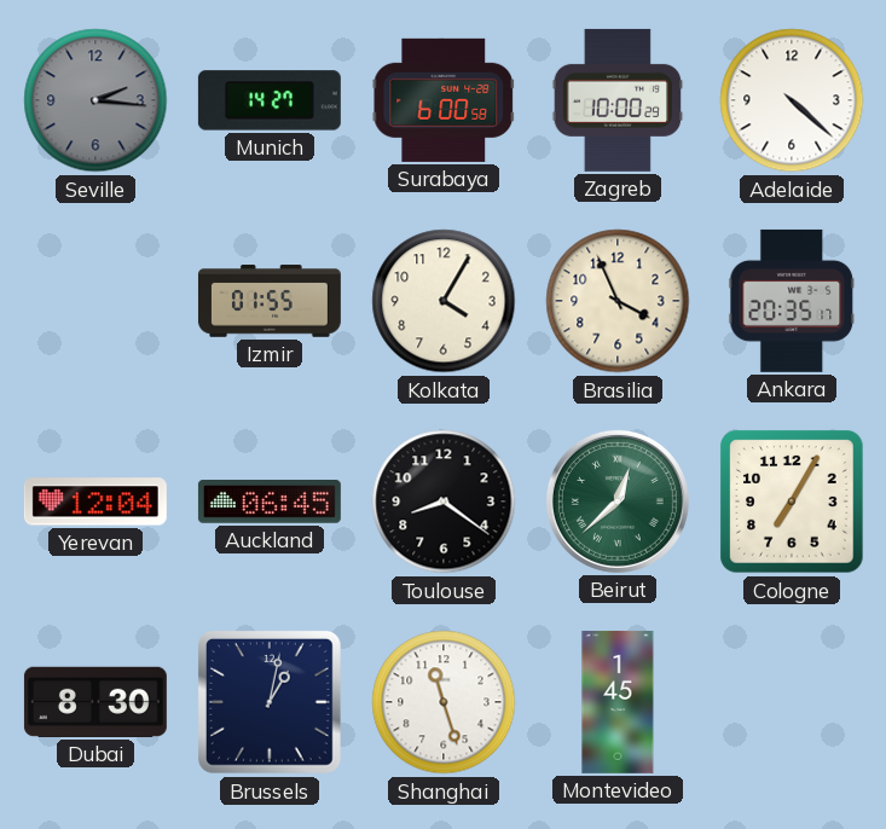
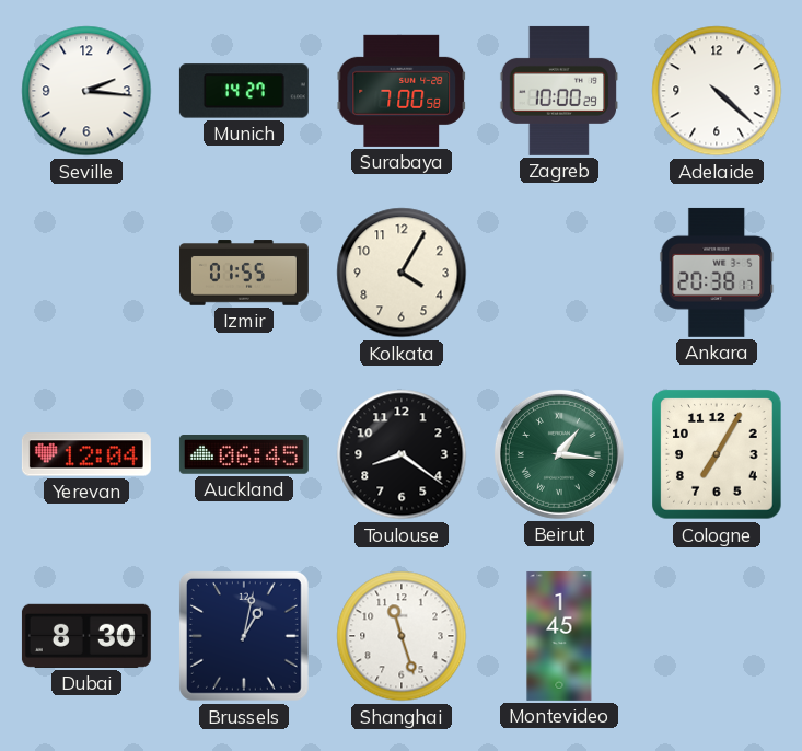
Seville dial: grey -> white
Surabaya: 6:00 -> 7:00
Brasilia: 3:56 -> none
Ankara: 20:35 -> 20:38
Beirut: 12:38 -> 1:16
